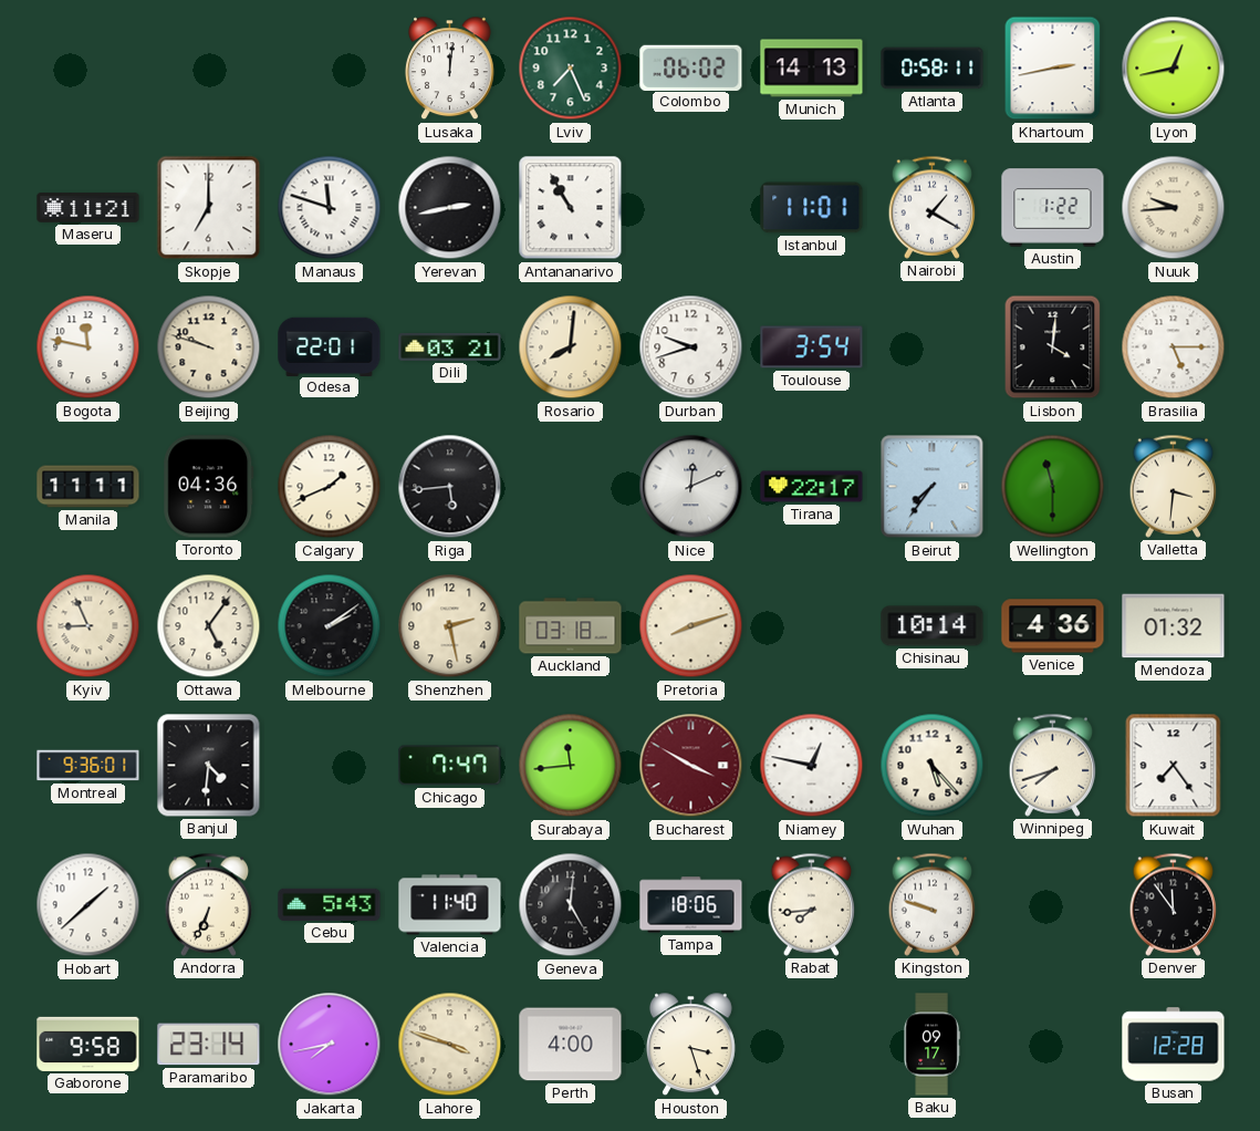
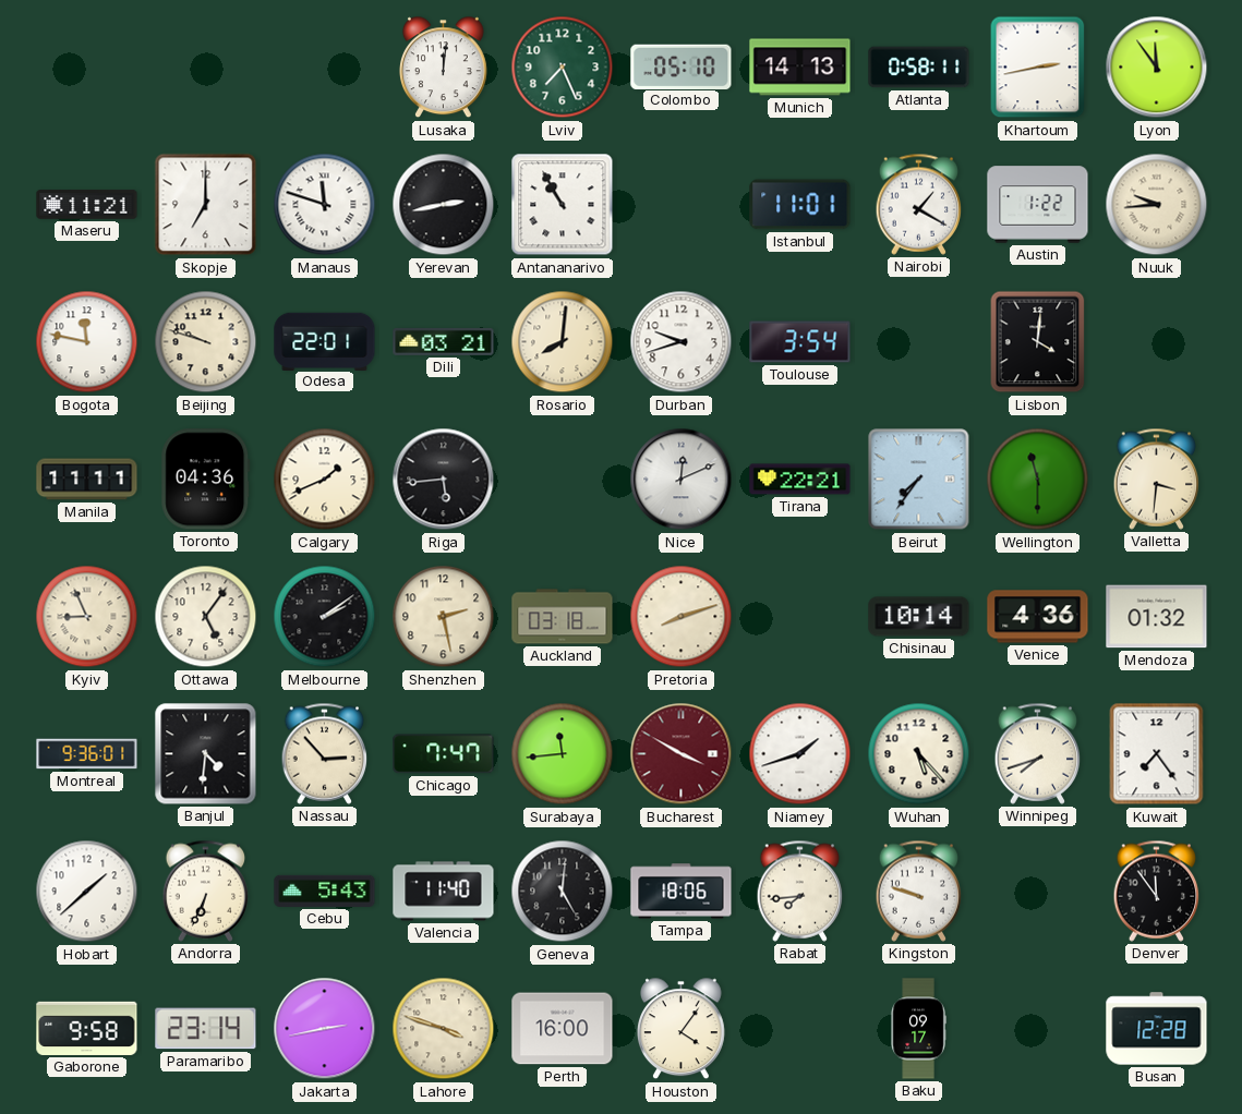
Colombo: 06:02 -> 05:10
Lyon: 12:43 -> 11:54
Brasilia: 5:15 -> none
Tirana: 22:17 -> 22:21
Nassau: none -> 2:53
Niamey: 12:47 -> 1:42
Jakarta: 7:43 -> 2:43
Perth: 4:00 -> 16:00
Houston: 3:27 -> 4:06
